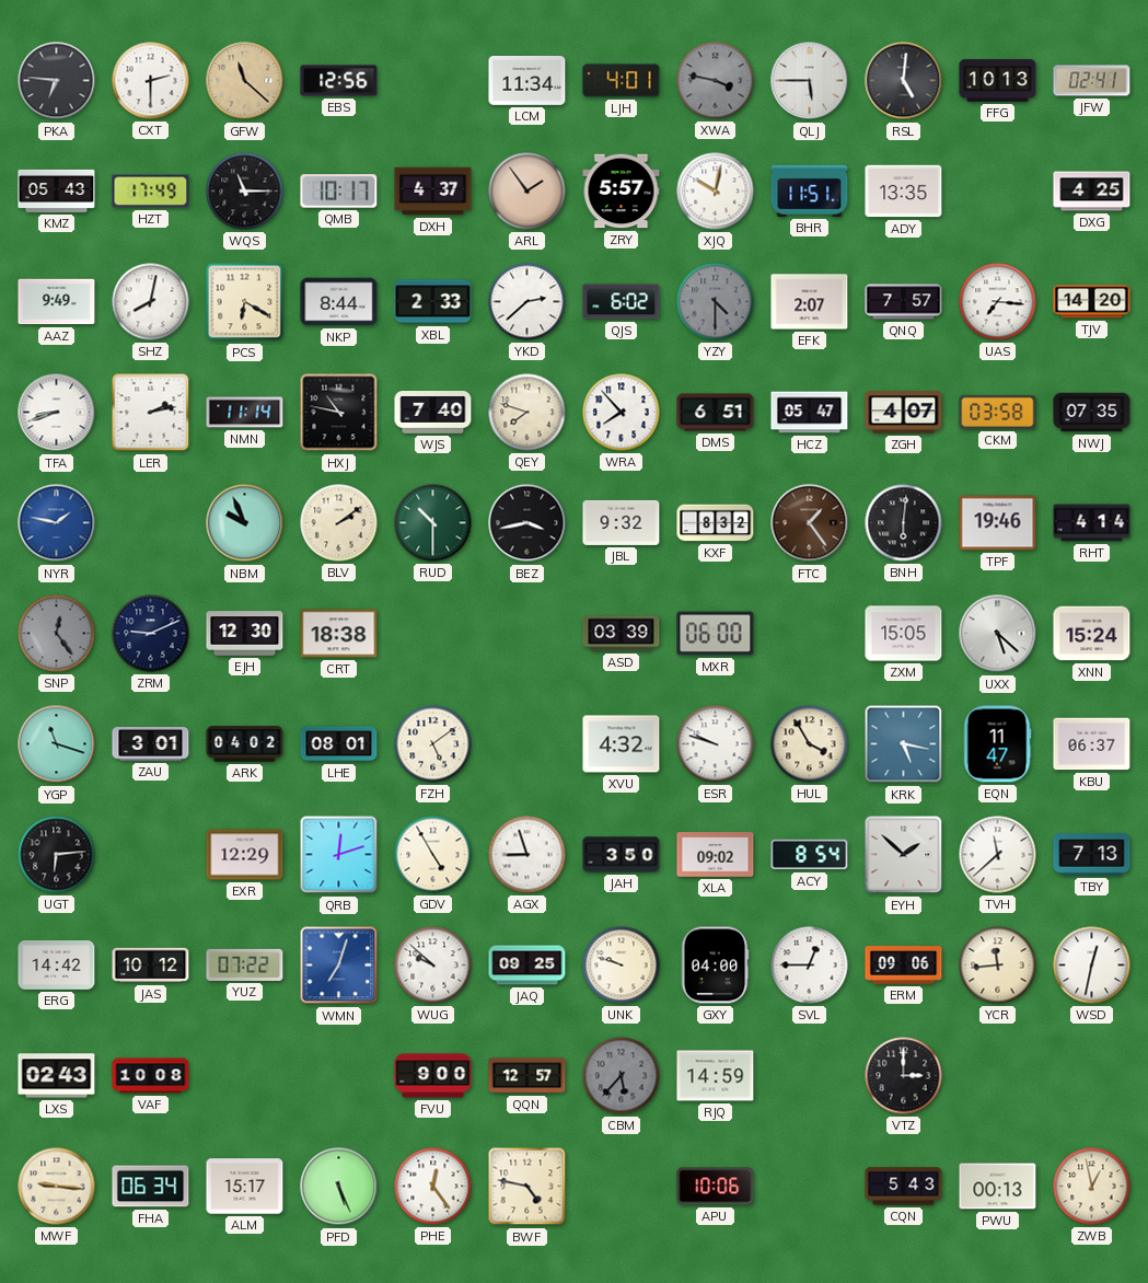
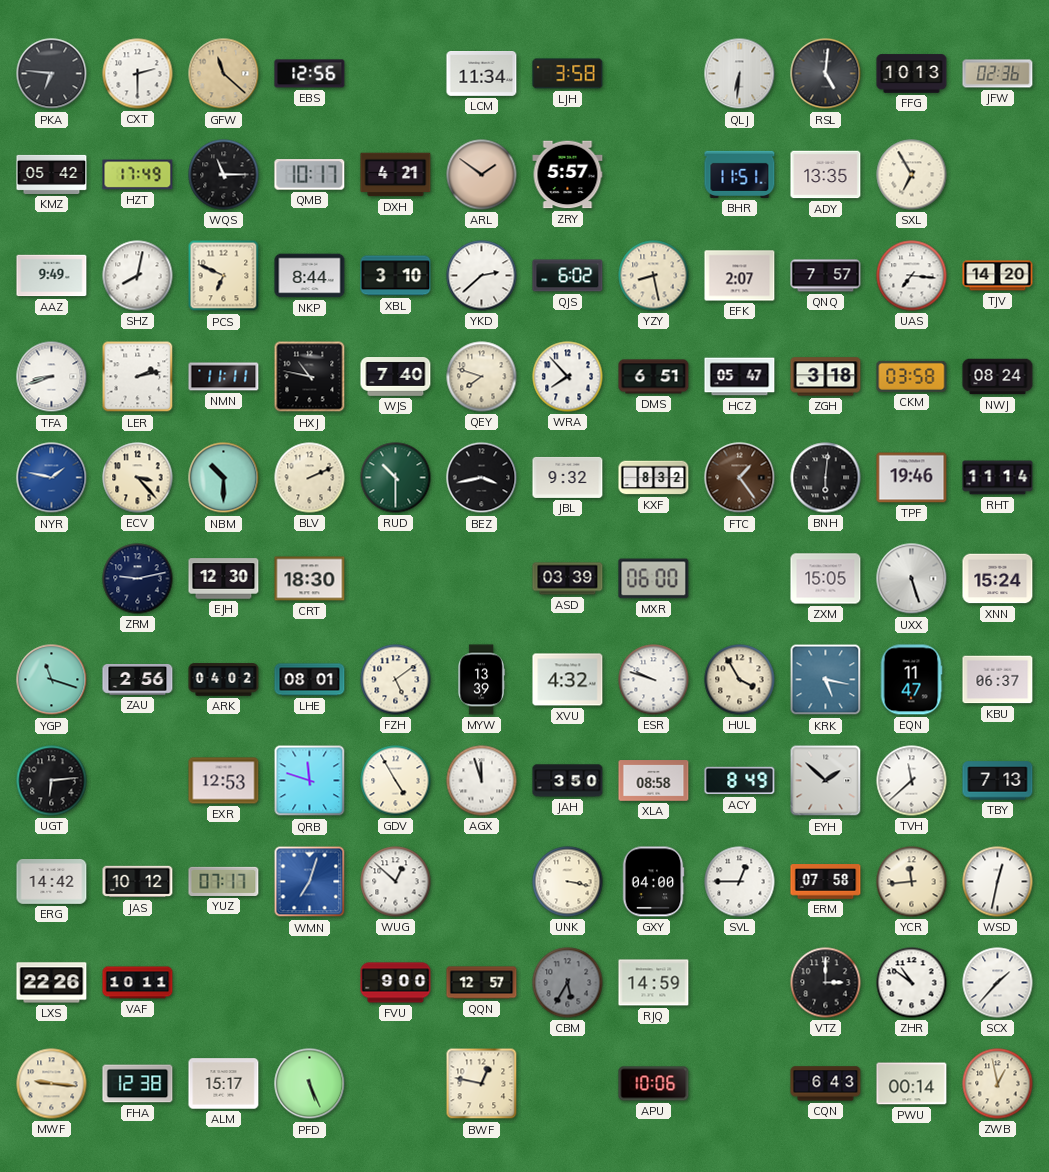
LJH: 4:01 -> 3:58
XWA: 3:47 -> none
QLJ: 5:45 -> 6:31
JFW: 02:41 -> 02:36
KMZ: 05:43 -> 05:42
DXH: 4:37 -> 4:21
ARL: 1:54 -> 1:51
XJQ: 10:02 -> none
SXL: none -> 6:55
DXG: 4:25 -> none
PCS: 6:20 -> 6:49
XBL: 2:33 -> 3:10
YZY: 4:30 -> 8:28
YZY dial: grey -> cream
NMN: 11:14 -> 11:11
ZGH: 4:07 -> 3:18
NWJ: 07:35 -> 08:24
ECV: none -> 3:23
NBM: 9:56 -> 10:30
BLV: 2:09 -> 2:11
RHT: 4:14 -> 11:14
SNP: 12:24 -> none
ZRM: 9:11 -> 9:13
CRT: 18:38 -> 18:30
UXX: 5:22 -> 5:27
ZAU: 3:01 -> 2:56
MYW: none -> 13:39
EXR: 12:29 -> 12:53
QRB: 12:12 -> 11:48
AGX: 8:57 -> 11:57
XLA: 09:02 -> 08:58
ACY: 8:54 -> 8:49
YUZ: 07:22 -> 07:17
WUG: 9:52 -> 12:52
JAQ: 09:25 -> none
UNK: 9:48 -> 3:17
ERM: 09:06 -> 07:58
LXS: 02:43 -> 22:26
VAF: 10:08 -> 10:11
CBM: 5:37 -> 5:35
ZHR: none -> 10:51
SCX: none -> 1:37
FHA: 06:34 -> 12:38
PHE: 12:24 -> none
BWF: 4:47 -> 12:47
CQN: 5:43 -> 6:43
PWU: 00:13 -> 00:14
